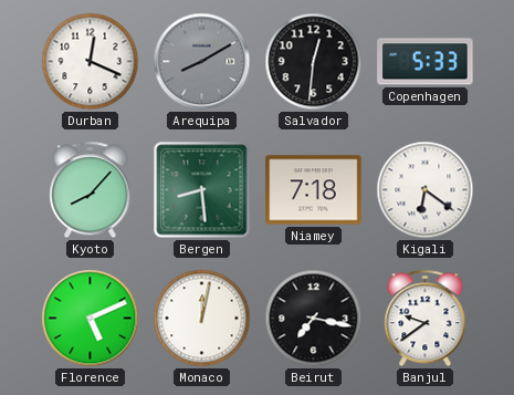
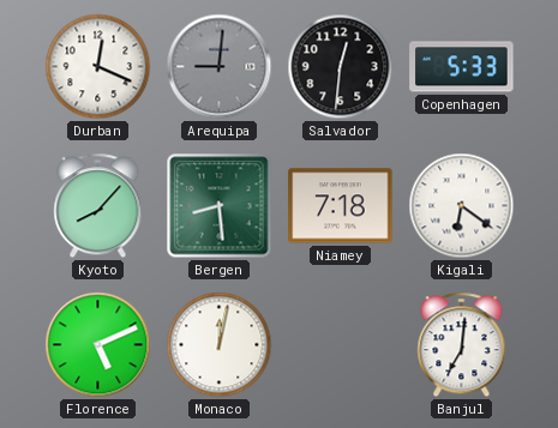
Arequipa: 8:10 -> 9:01
Beirut: 7:17 -> none
Banjul: 9:39 -> 7:01
